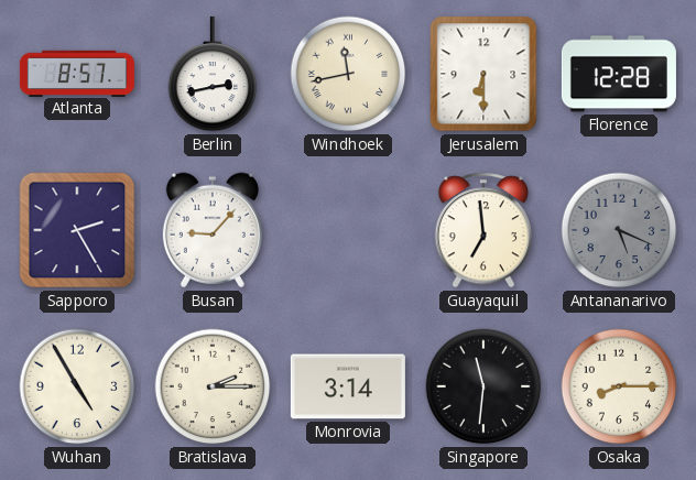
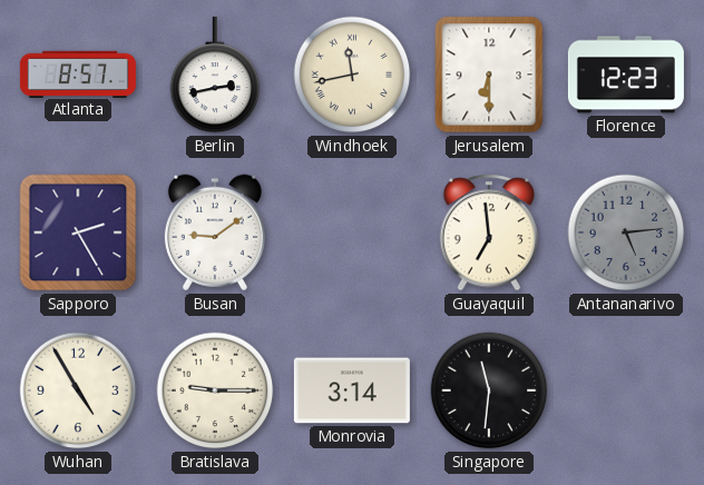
Florence: 12:28 -> 12:23
Busan: 9:07 -> 9:09
Antananarivo: 5:19 -> 5:14
Bratislava: 2:15 -> 9:15
Osaka: 8:15 -> none
